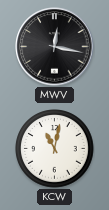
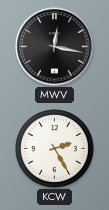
KCW: 11:02 -> 2:25
